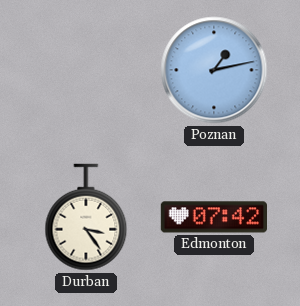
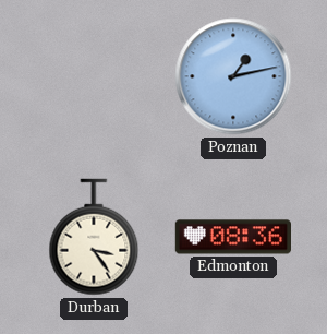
Edmonton: 07:42 -> 08:36
